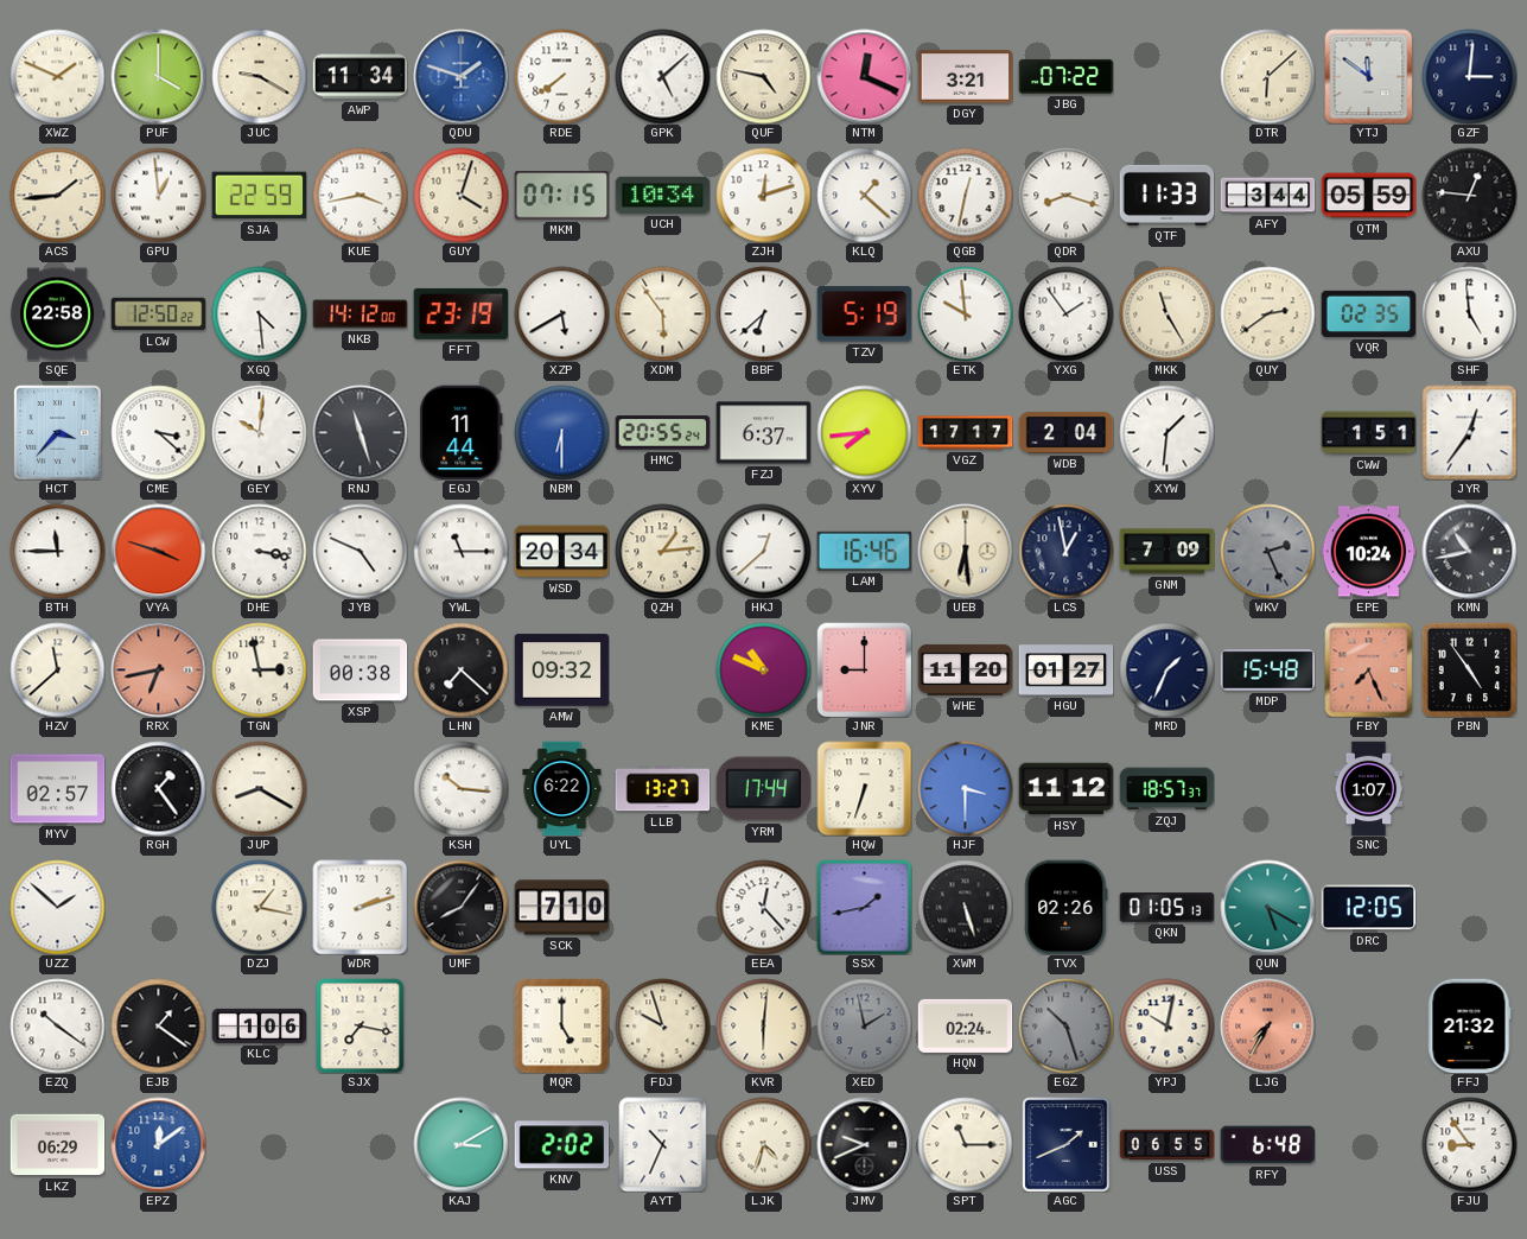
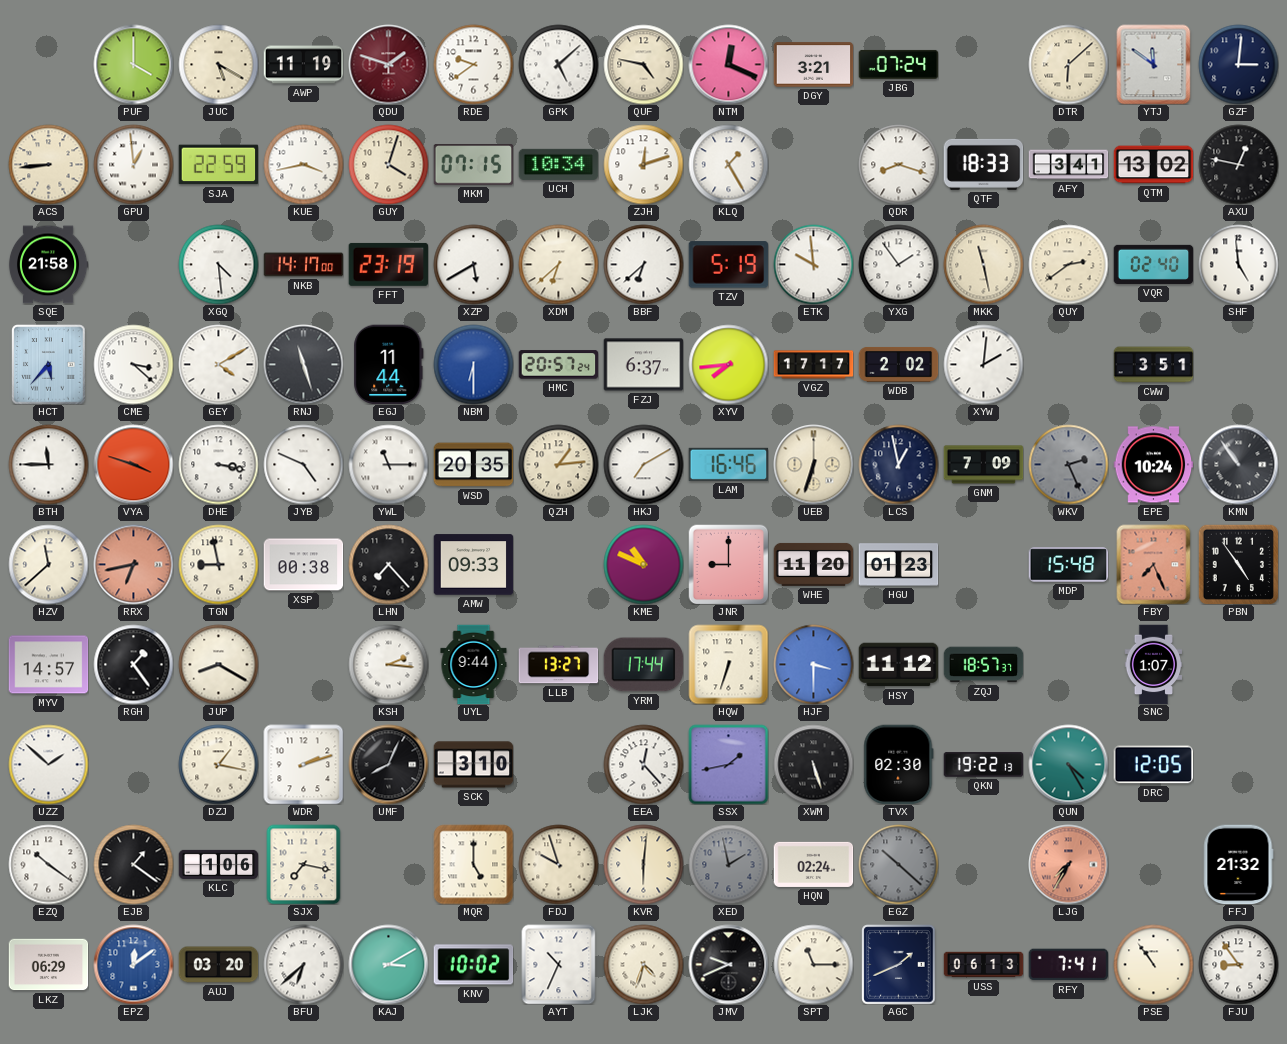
XWZ: 1:49 -> none
JUC: 9:20 -> 5:20
AWP: 11:34 -> 11:19
QDU dial: blue -> burgundy
RDE: 7:39 -> 9:39
JBG: 07:22 -> 07:24
ACS: 1:44 -> 8:44
KLQ: 1:22 -> 1:25
QGB: 12:32 -> none
QTF: 11:33 -> 18:33
AFY: 3:44 -> 3:41
QTM: 05:59 -> 13:02
AXU: 12:46 -> 12:47
SQE: 22:58 -> 21:58
LCW: 12:50 -> none
NKB: 14:12 -> 14:17
XDM: 5:54 -> 6:38
MKK: 11:25 -> 11:28
VQR: 02:35 -> 02:40
HCT: 3:37 -> 5:37
GEY: 10:01 -> 4:10
HMC: 20:55 -> 20:57
WDB: 2:04 -> 2:02
XYW: 1:31 -> 2:01
CWW: 1:51 -> 3:51
JYR: 12:36 -> none
WSD: 20:34 -> 20:35
HKJ: 12:38 -> 7:10
UEB: 6:29 -> 6:33
KMN: 10:43 -> 10:54
TGN: 2:58 -> 8:58
LHN: 7:22 -> 7:23
AMW: 09:32 -> 09:33
HGU: 01:27 -> 01:23
MRD: 1:34 -> none
MYV: 02:57 -> 14:57
KSH: 10:16 -> 2:16
UYL: 6:22 -> 9:44
UMF: 8:06 -> 8:04
SCK: 7:10 -> 3:10
TVX: 02:26 -> 02:30
QKN: 01:05 -> 19:22
QUN: 5:20 -> 4:25
EGZ: 10:27 -> 10:22
YPJ: 10:02 -> none
AUJ: none -> 03:20
BFU: none -> 6:38
KNV: 2:02 -> 10:02
USS: 06:55 -> 06:13
RFY: 6:48 -> 7:41
PSE: none -> 10:54
